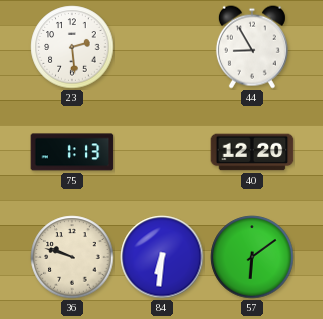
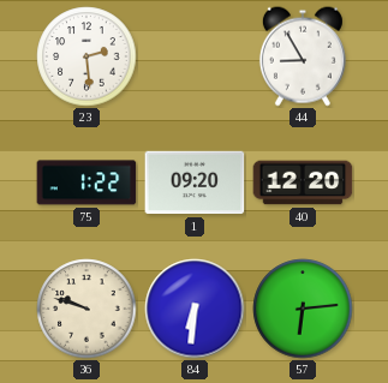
75: 1:13 -> 1:22
1: none -> 09:20
57: 6:09 -> 6:14
